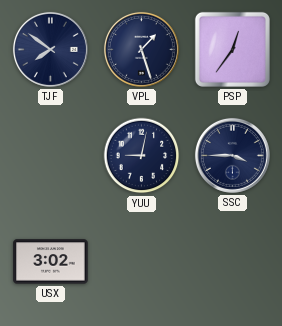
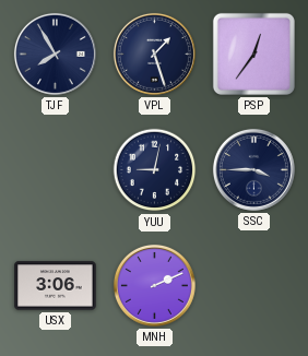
TJF: 7:51 -> 7:55
USX: 3:02 -> 3:06
MNH: none -> 2:11
